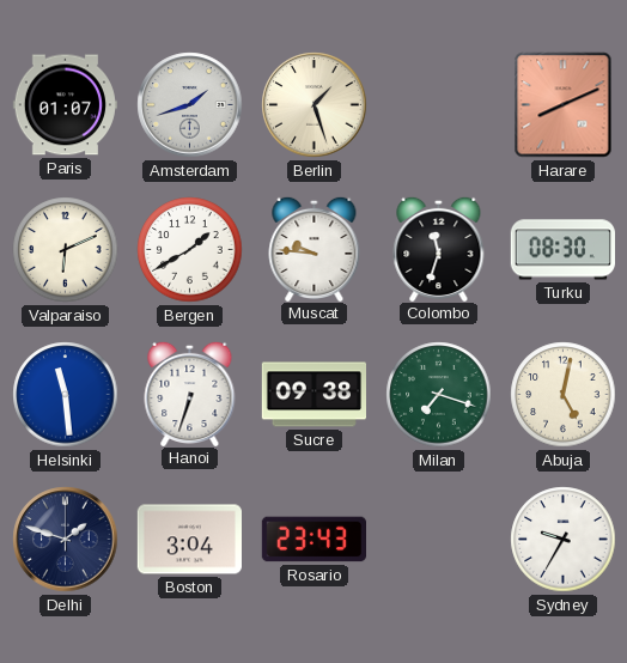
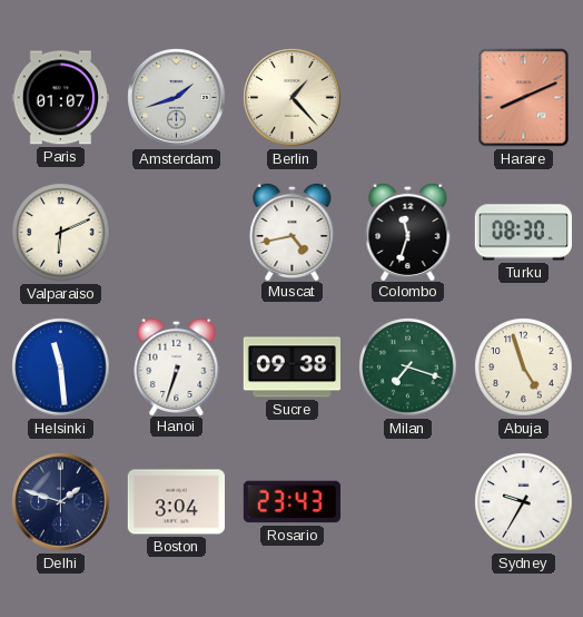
Berlin: 1:27 -> 1:23
Bergen: 1:40 -> none
Muscat: 9:46 -> 4:43
Abuja: 5:02 -> 4:57
